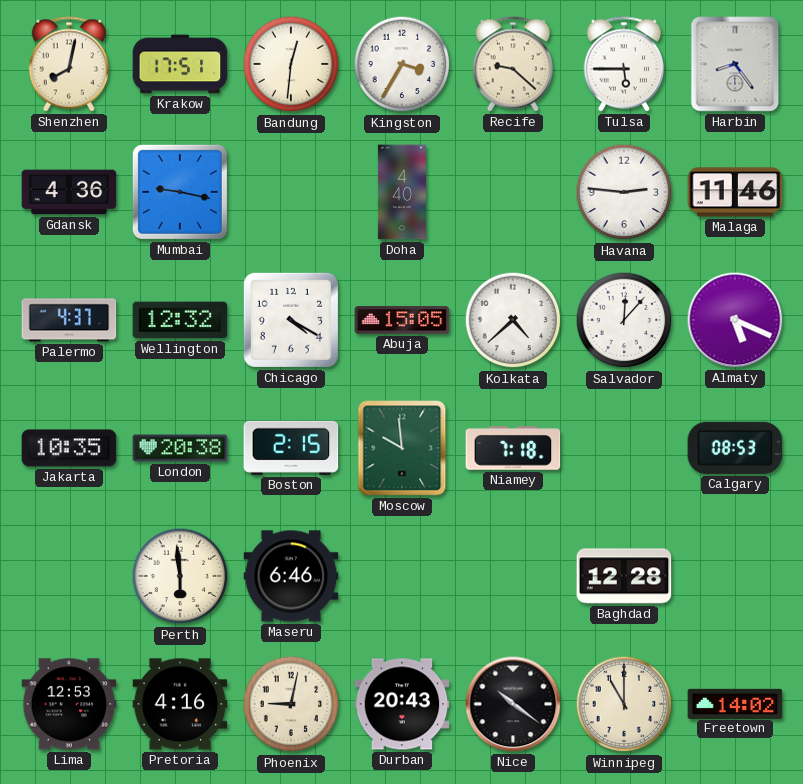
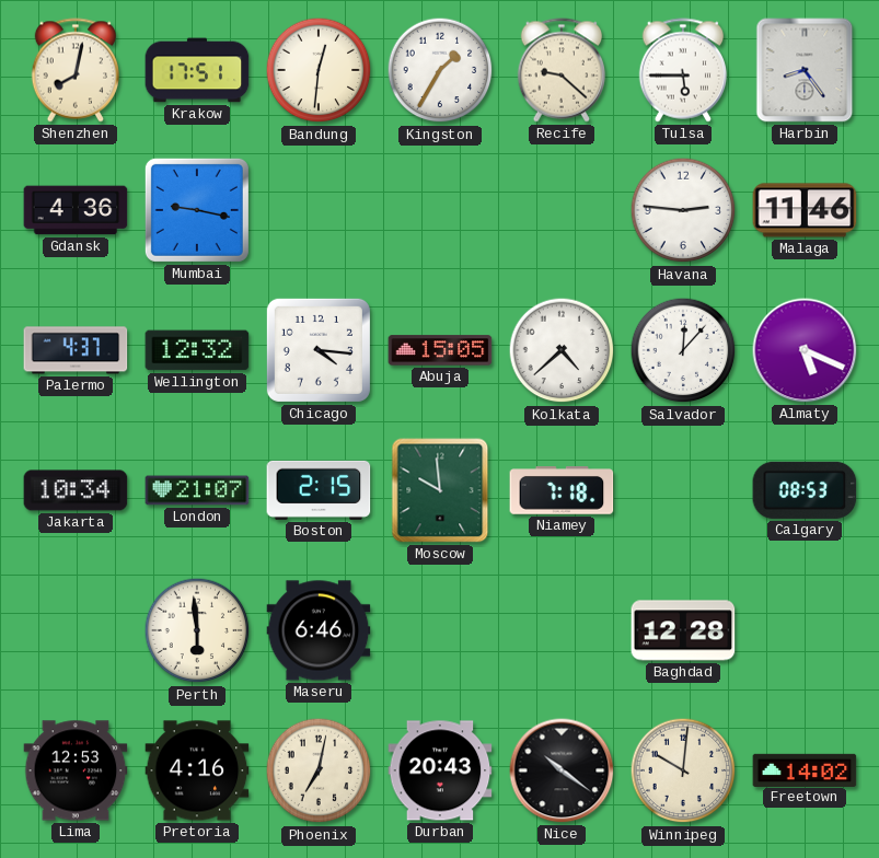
Kingston: 3:35 -> 1:35
Doha: 4:40 -> none
Chicago: 4:20 -> 4:16
Jakarta: 10:35 -> 10:34
London: 20:38 -> 21:07
Phoenix: 9:02 -> 7:02
Winnipeg: 11:00 -> 10:01
